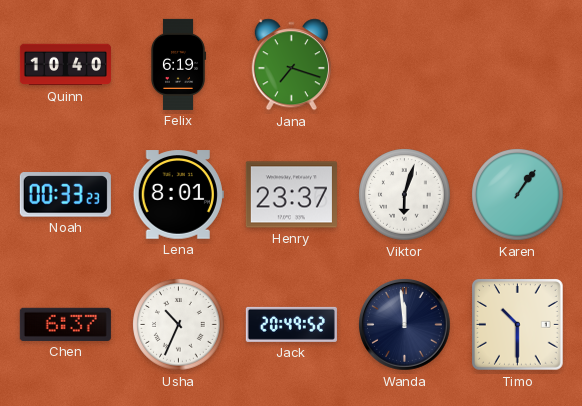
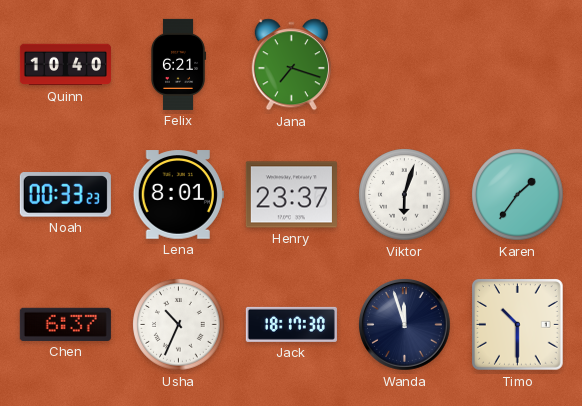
Felix: 6:19 -> 6:21
Karen: 1:06 -> 1:36
Jack: 20:49 -> 18:17
Wanda: 11:59 -> 11:57
